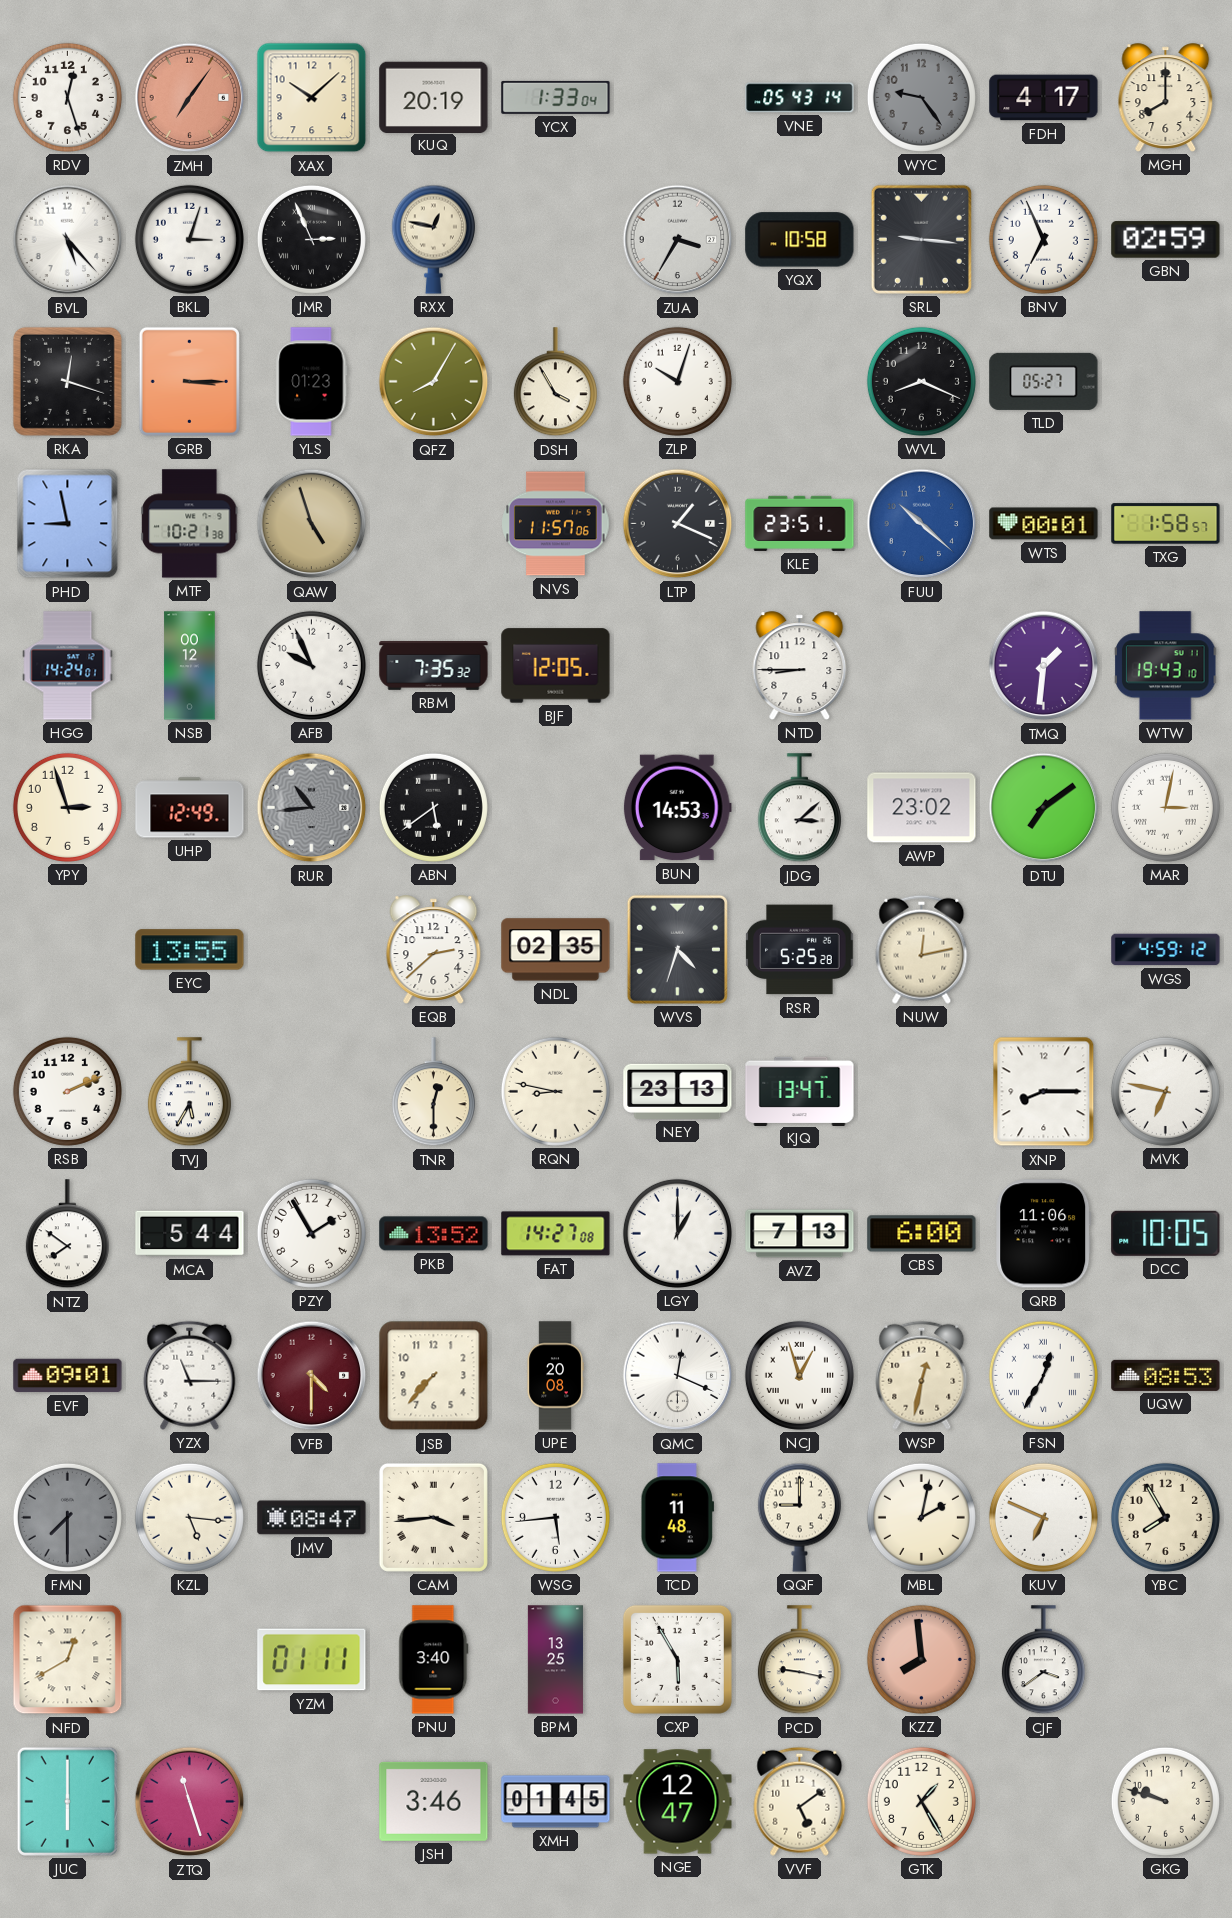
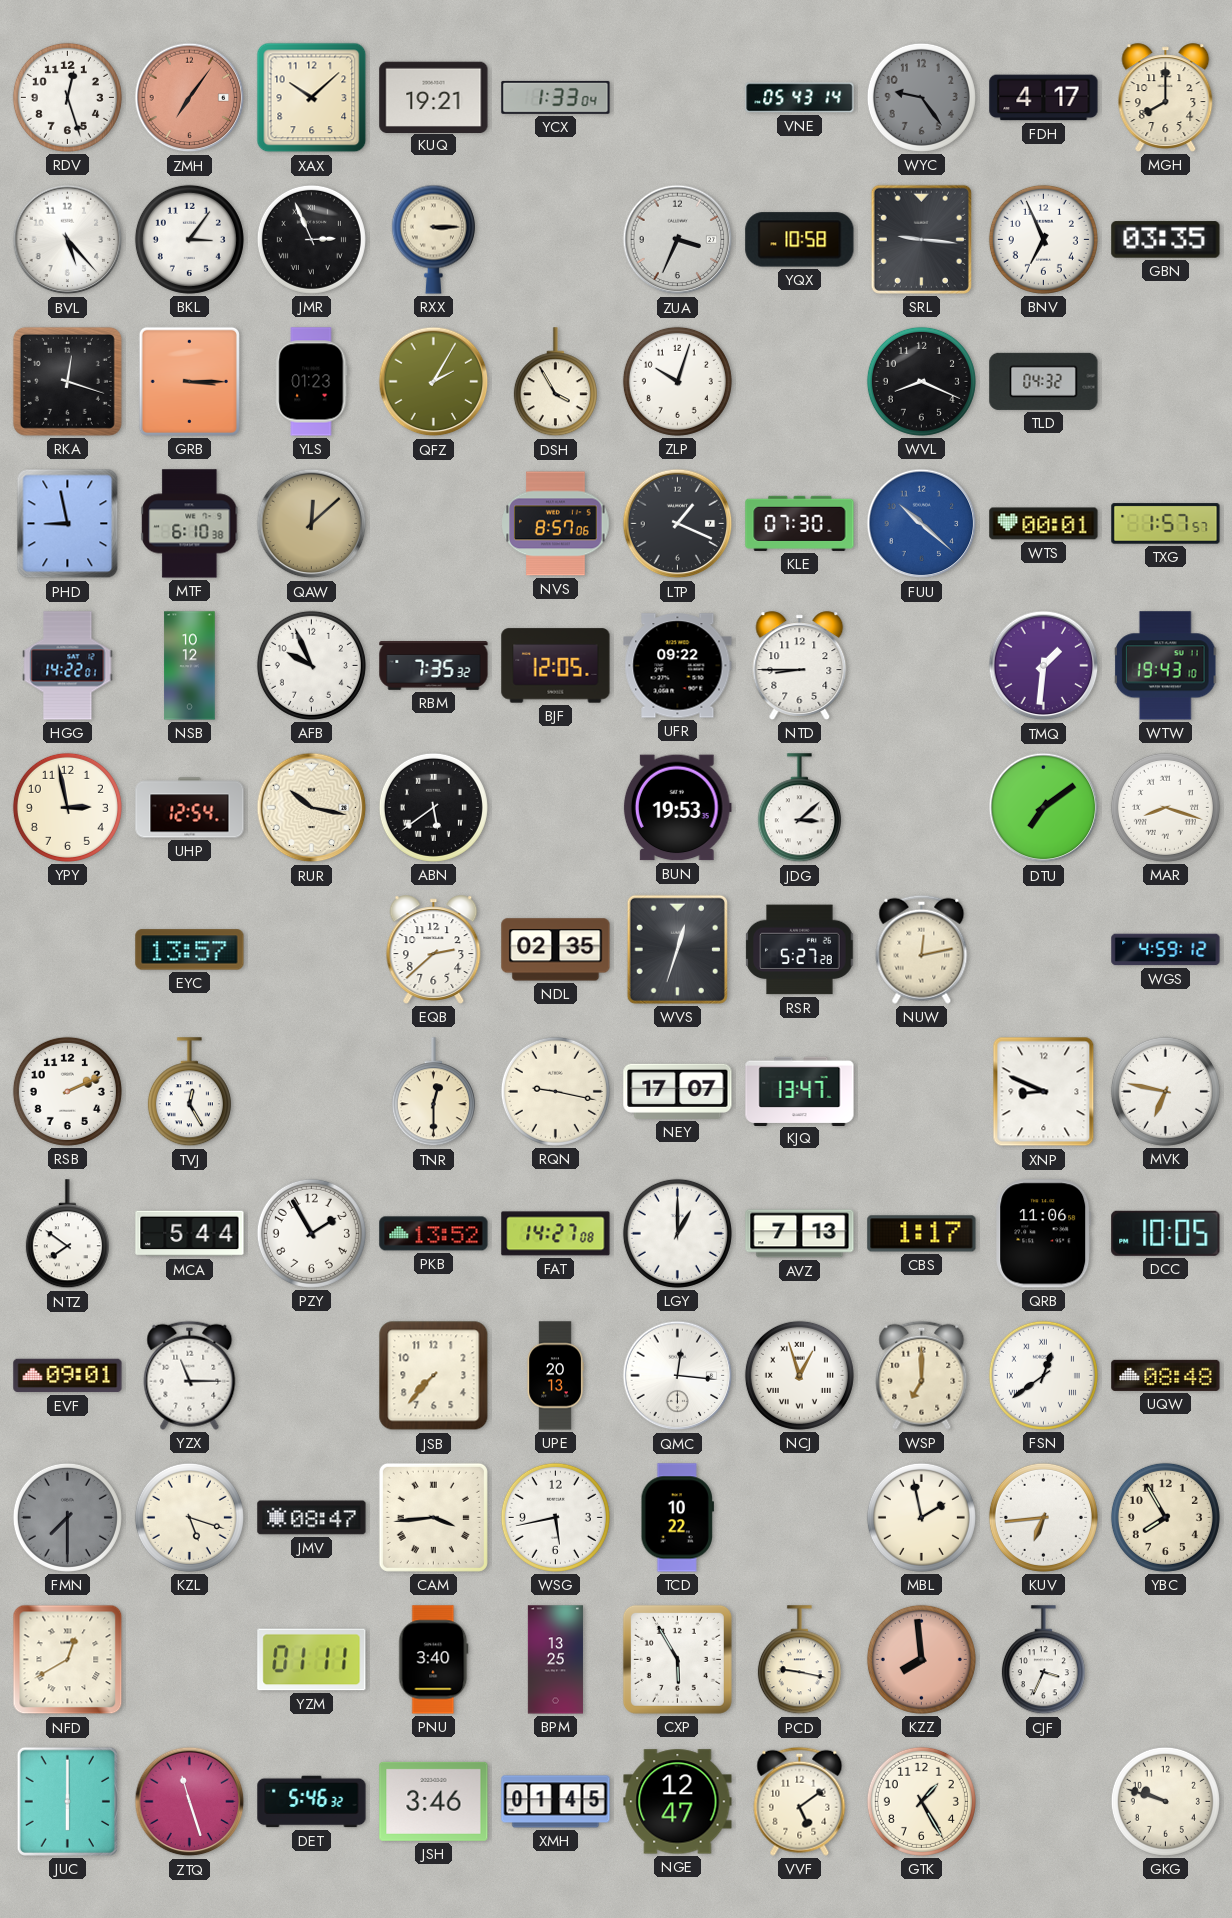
KUQ: 20:19 -> 19:21
BKL: 3:03 -> 3:06
RXX: 12:47 -> 3:15
ZUA: 3:35 -> 3:34
GBN: 02:59 -> 03:35
QFZ: 8:05 -> 2:05
TLD: 05:27 -> 04:32
MTF: 10:21 -> 6:10
QAW: 4:57 -> 12:08
NVS: 11:57 -> 8:57
KLE: 23:51 -> 07:30
TXG: 1:58 -> 1:57
HGG: 14:24 -> 14:22
NSB: 00:12 -> 10:12
UFR: none -> 09:22
YPY: 2:57 -> 2:58
UHP: 12:49 -> 12:54
RUR: 10:44 -> 10:17
RUR dial: grey -> cream
BUN: 14:53 -> 19:53
AWP: 23:02 -> none
MAR: 3:02 -> 8:18
EYC: 13:55 -> 13:57
WVS: 4:33 -> 12:33
RSR: 5:25 -> 5:27
TVJ: 5:35 -> 12:25
RQN: 8:47 -> 9:17
NEY: 23:13 -> 17:07
XNP: 8:15 -> 8:49
CBS: 6:00 -> 1:17
VFB: 4:30 -> none
UPE: 20:08 -> 20:13
QMC: 12:19 -> 12:16
WSP: 12:32 -> 7:00
FSN: 12:35 -> 12:39
UQW: 08:53 -> 08:48
KZL: 5:16 -> 5:18
WSG: 5:44 -> 5:43
TCD: 11:48 -> 10:22
QQF: 9:00 -> none
MBL: 2:02 -> 1:58
KUV: 6:49 -> 6:44
CJF: 3:39 -> 3:34
DET: none -> 5:46
